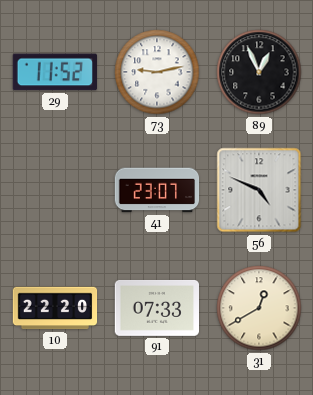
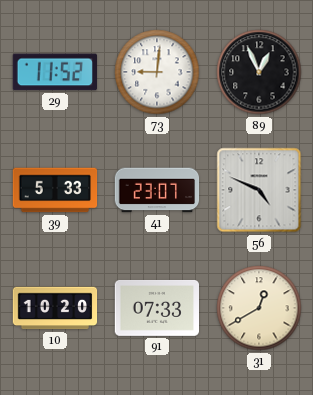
73: 9:13 -> 9:01
39: none -> 5:33
10: 22:20 -> 10:20
